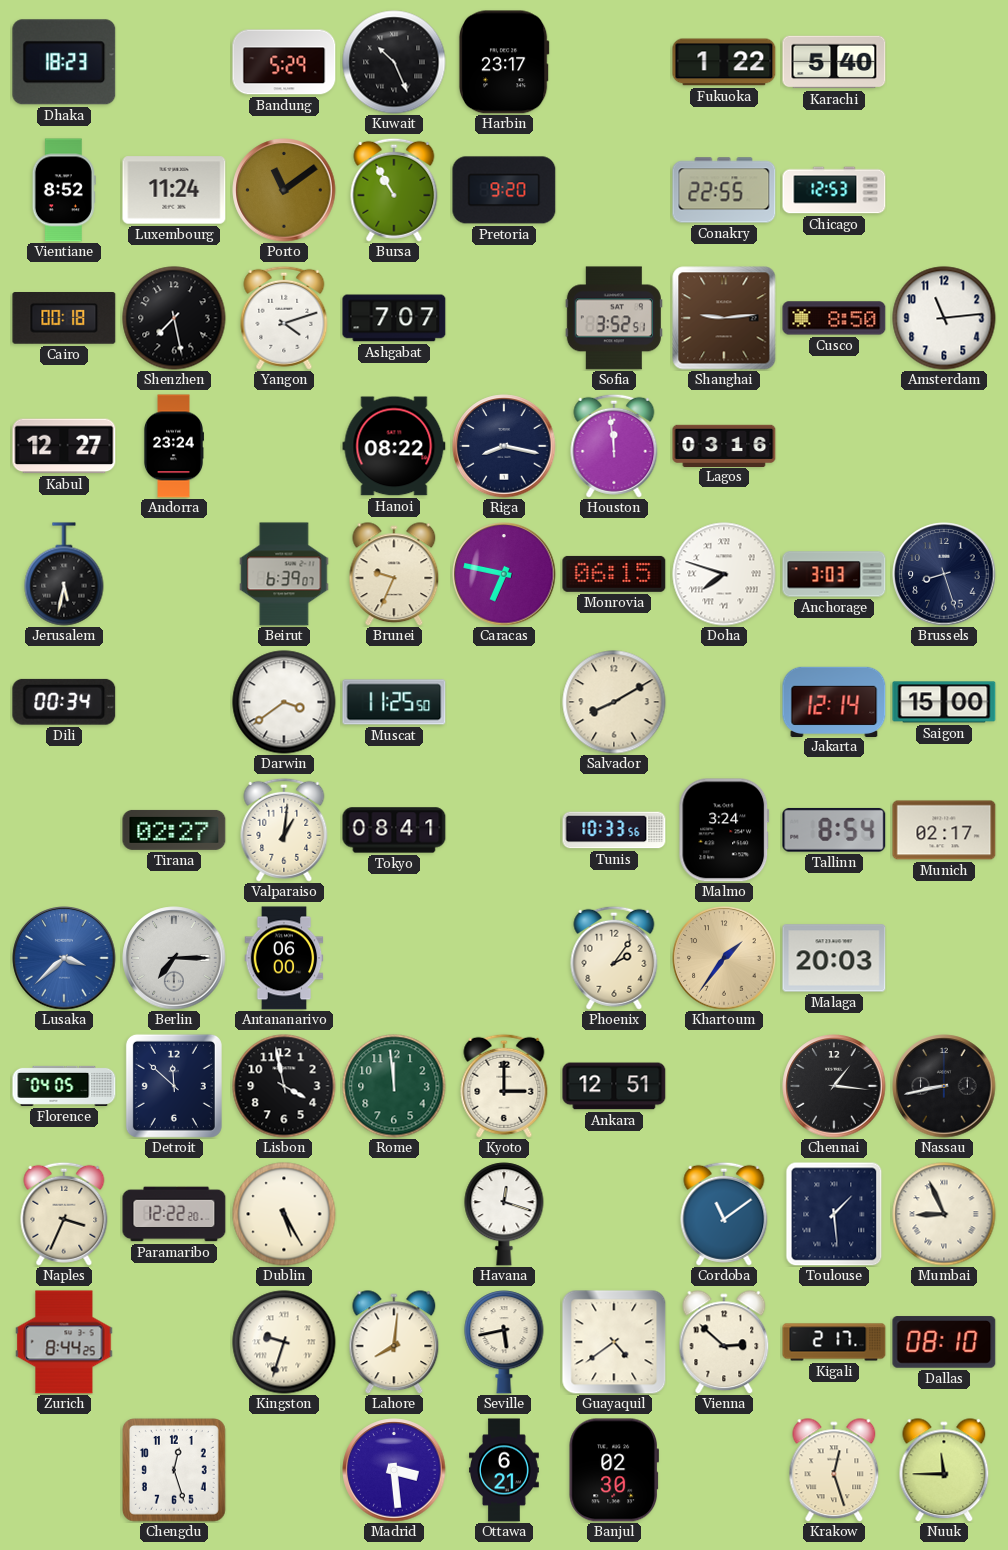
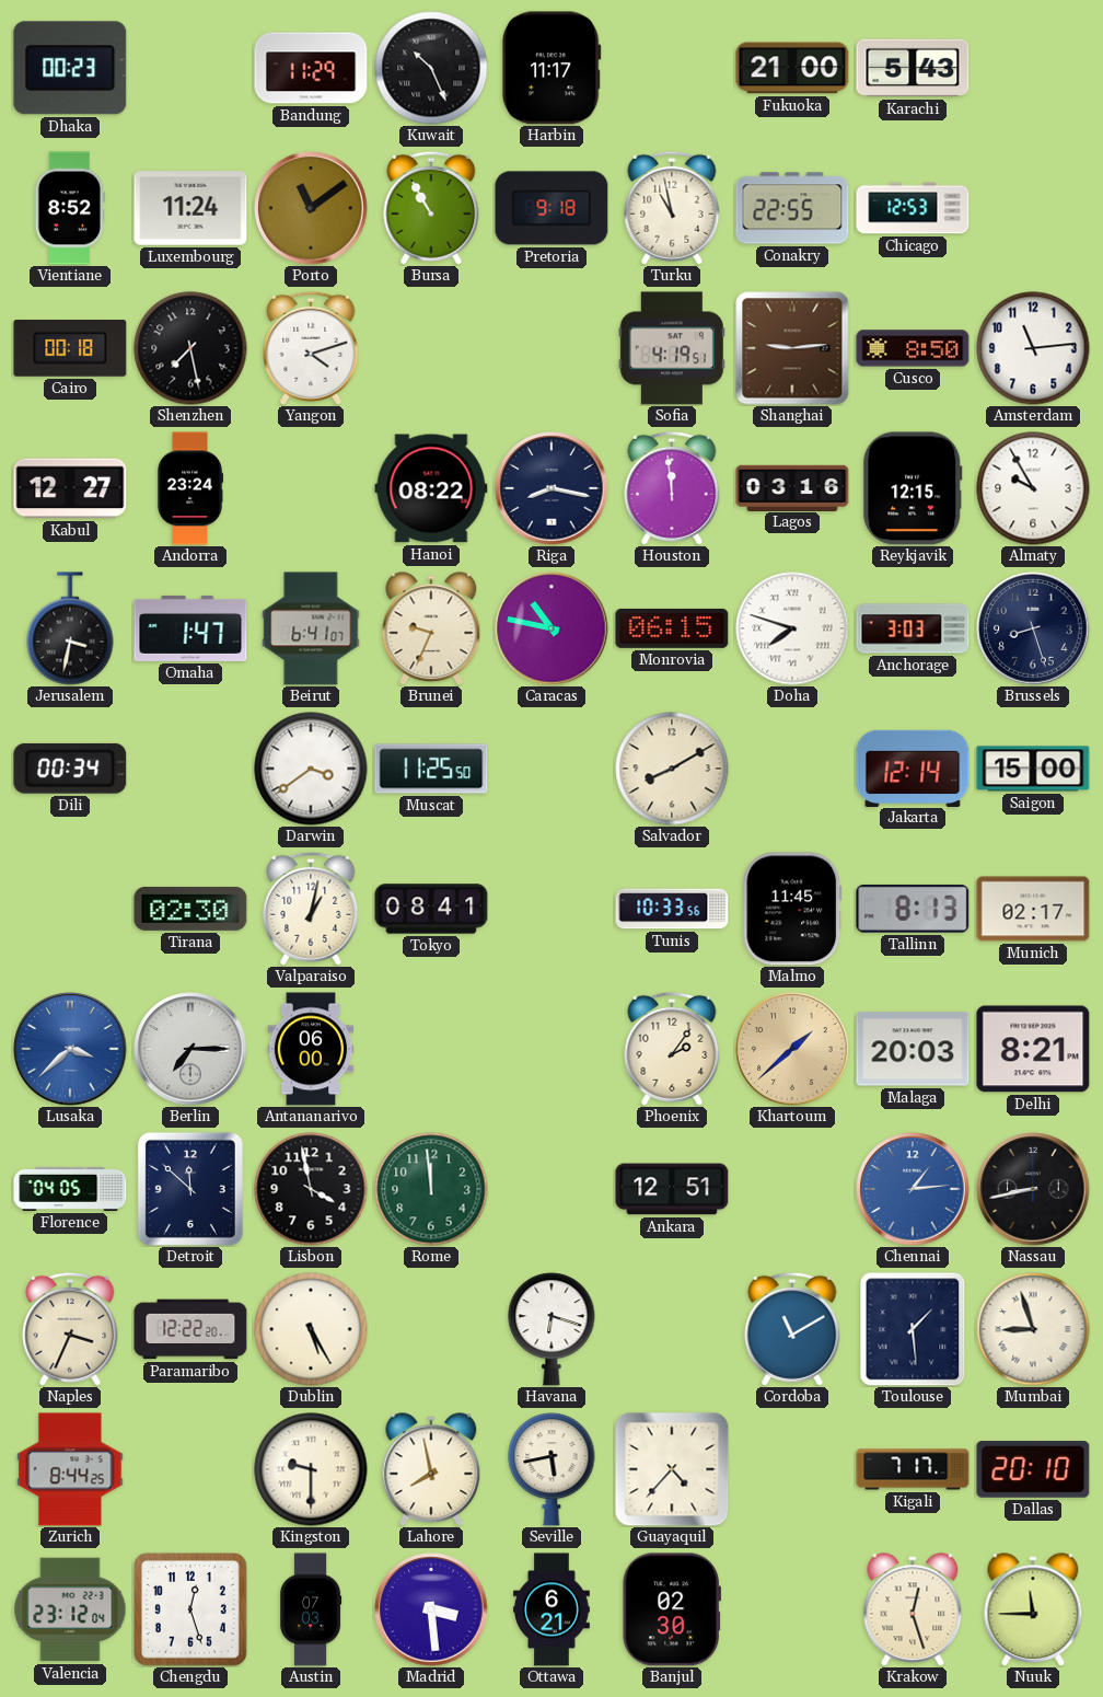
Dhaka: 18:23 -> 00:23
Bandung: 5:29 -> 11:29
Harbin: 23:17 -> 11:17
Fukuoka: 1:22 -> 21:00
Karachi: 5:40 -> 5:43
Pretoria: 9:20 -> 9:18
Turku: none -> 10:58
Ashgabat: 7:07 -> none
Sofia: 3:52 -> 4:19
Reykjavik: none -> 12:15
Almaty: none -> 9:55
Jerusalem: 5:32 -> 3:32
Omaha: none -> 1:47
Beirut: 6:39 -> 6:41
Caracas: 6:47 -> 10:47
Tirana: 02:27 -> 02:30
Valparaiso: 1:01 -> 1:02
Malmo: 3:24 -> 11:45
Tallinn: 8:54 -> 8:13
Khartoum: 1:36 -> 1:38
Delhi: none -> 8:21
Kyoto: 3:00 -> none
Chennai: 1:16 -> 1:14
Chennai dial: black -> blue
Havana: 12:18 -> 6:18
Cordoba: 11:09 -> 11:10
Mumbai: 8:56 -> 8:57
Kingston: 9:33 -> 9:30
Lahore: 8:01 -> 7:58
Guayaquil: 4:39 -> 4:37
Vienna: 2:52 -> none
Kigali: 2:17 -> 7:17
Dallas: 08:10 -> 20:10
Valencia: none -> 23:12
Austin: none -> 07:03
